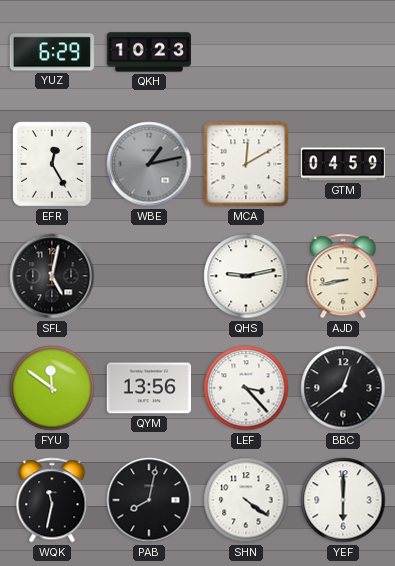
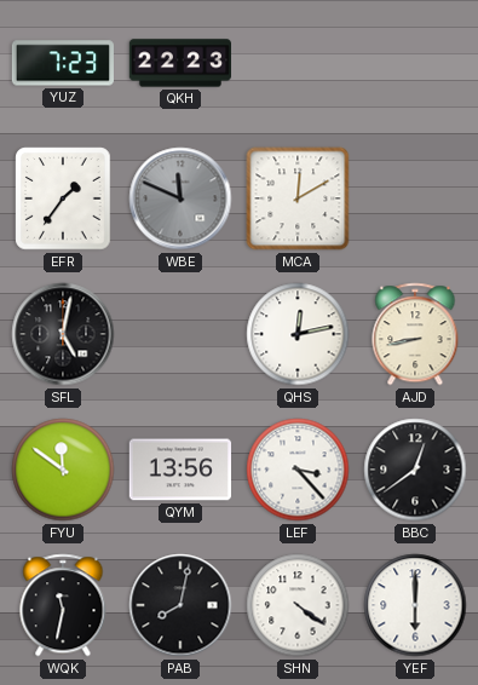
YUZ: 6:29 -> 7:23
QKH: 10:23 -> 22:23
EFR: 12:25 -> 1:36
WBE: 1:13 -> 11:49
GTM: 04:59 -> none
QHS: 9:13 -> 12:13
